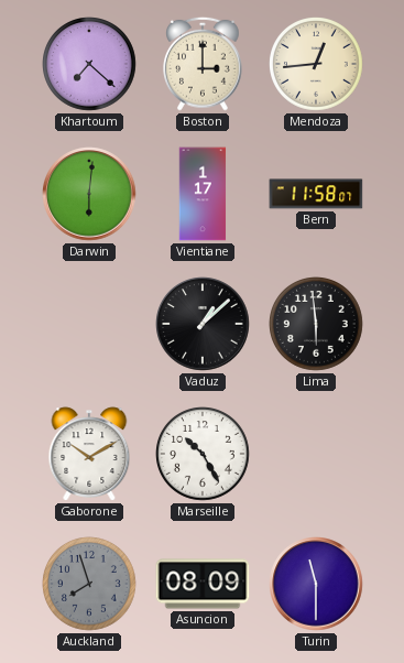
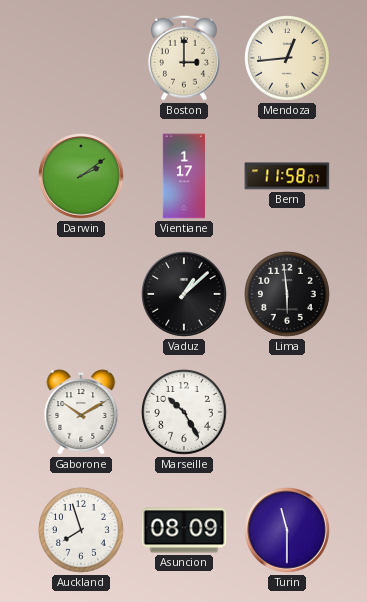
Khartoum: 7:22 -> none
Darwin: 6:01 -> 2:09
Auckland dial: grey -> white
